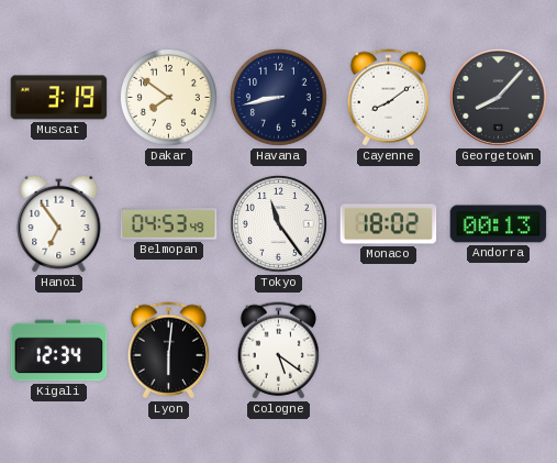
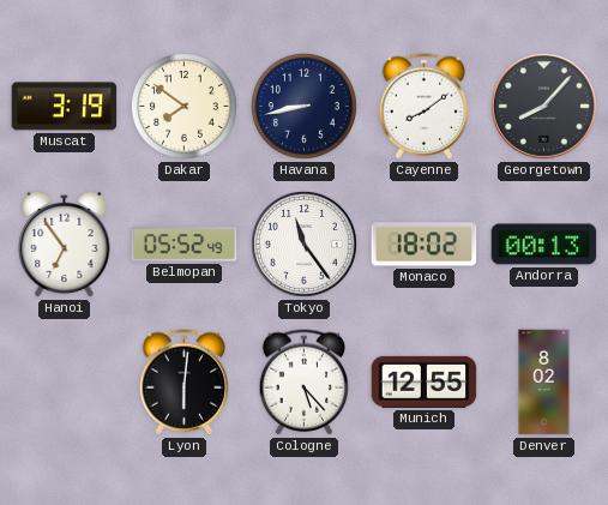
Belmopan: 04:53 -> 05:52
Kigali: 12:34 -> none
Cologne: 5:21 -> 5:23
Munich: none -> 12:55
Denver: none -> 8:02
